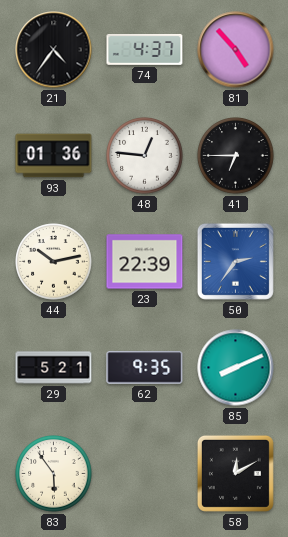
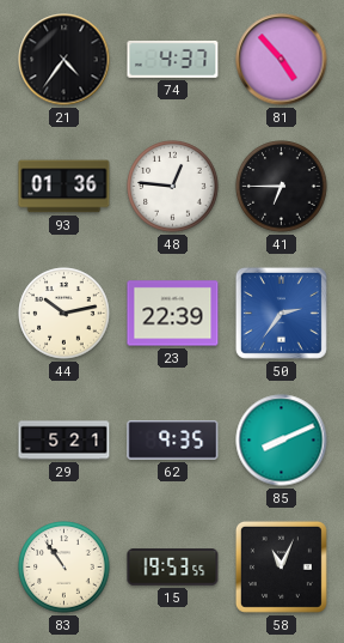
83: 5:54 -> 10:54
15: none -> 19:53
58: 12:10 -> 11:04
